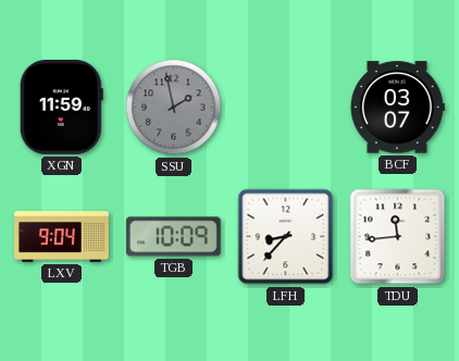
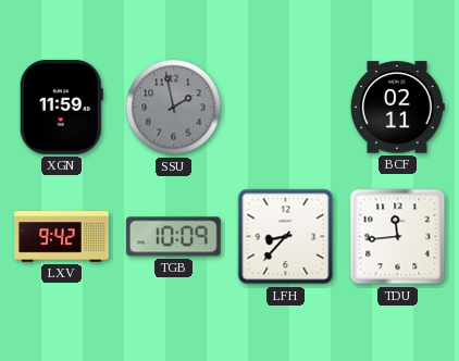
BCF: 03:07 -> 02:11
LXV: 9:04 -> 9:42
